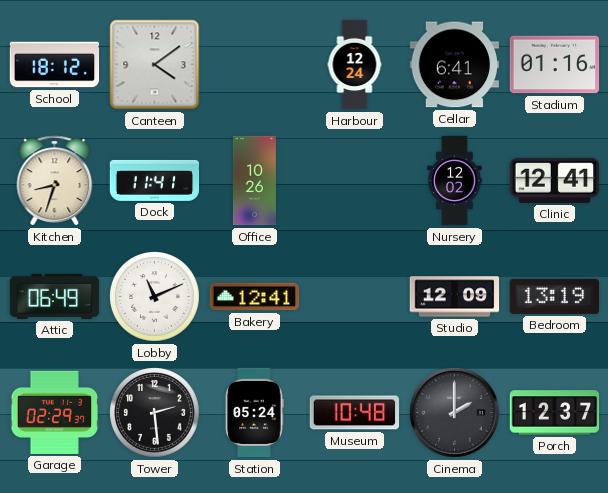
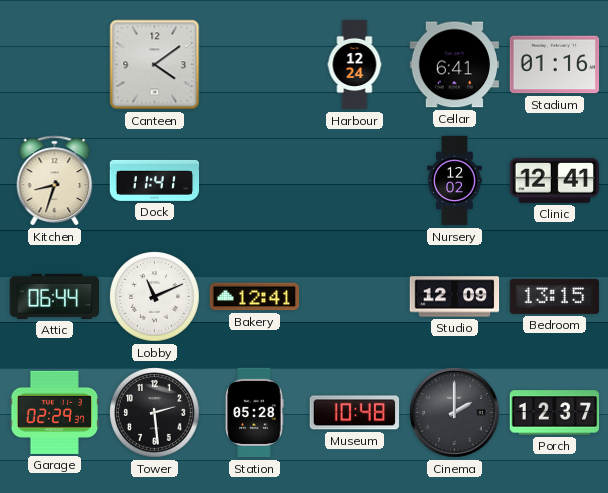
School: 18:12 -> none
Office: 10:26 -> none
Attic: 06:49 -> 06:44
Bedroom: 13:19 -> 13:15
Station: 05:24 -> 05:28
